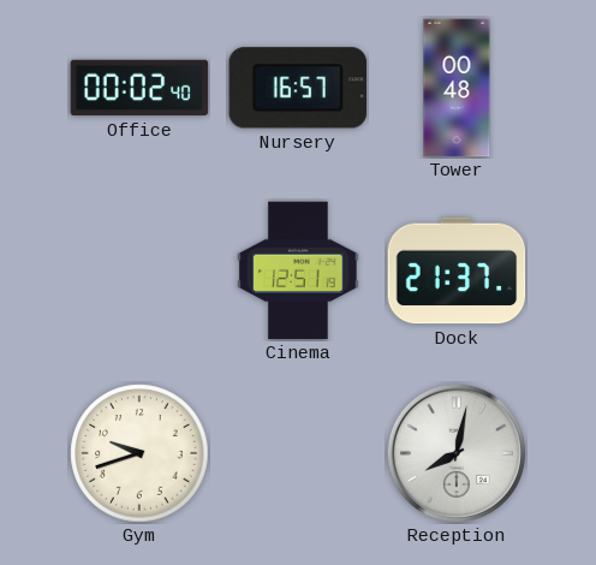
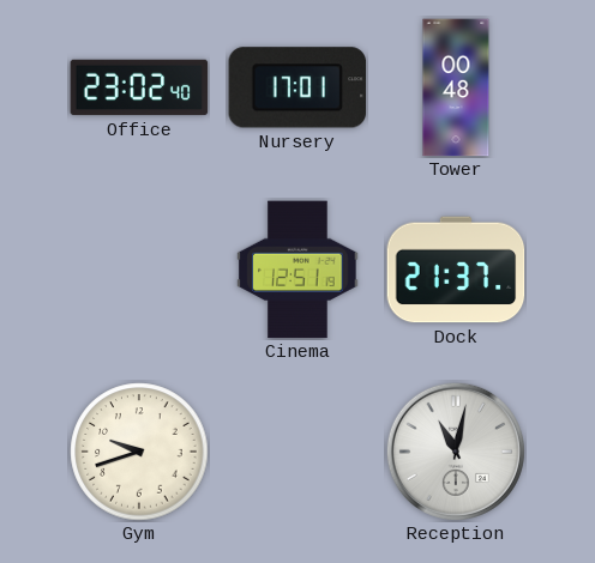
Office: 00:02 -> 23:02
Nursery: 16:57 -> 17:01
Reception: 8:02 -> 11:02
